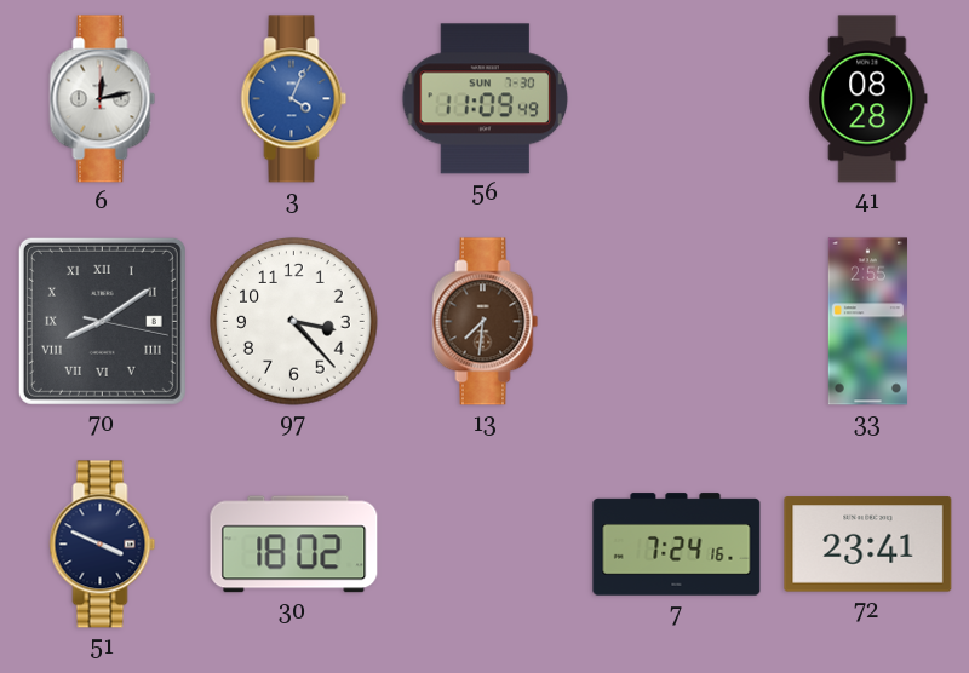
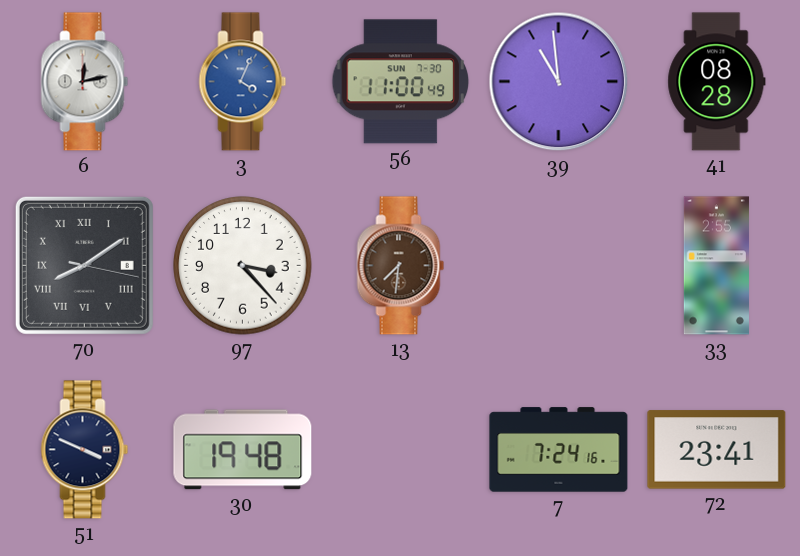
56: 11:09 -> 11:00
39: none -> 10:59
30: 18:02 -> 19:48
